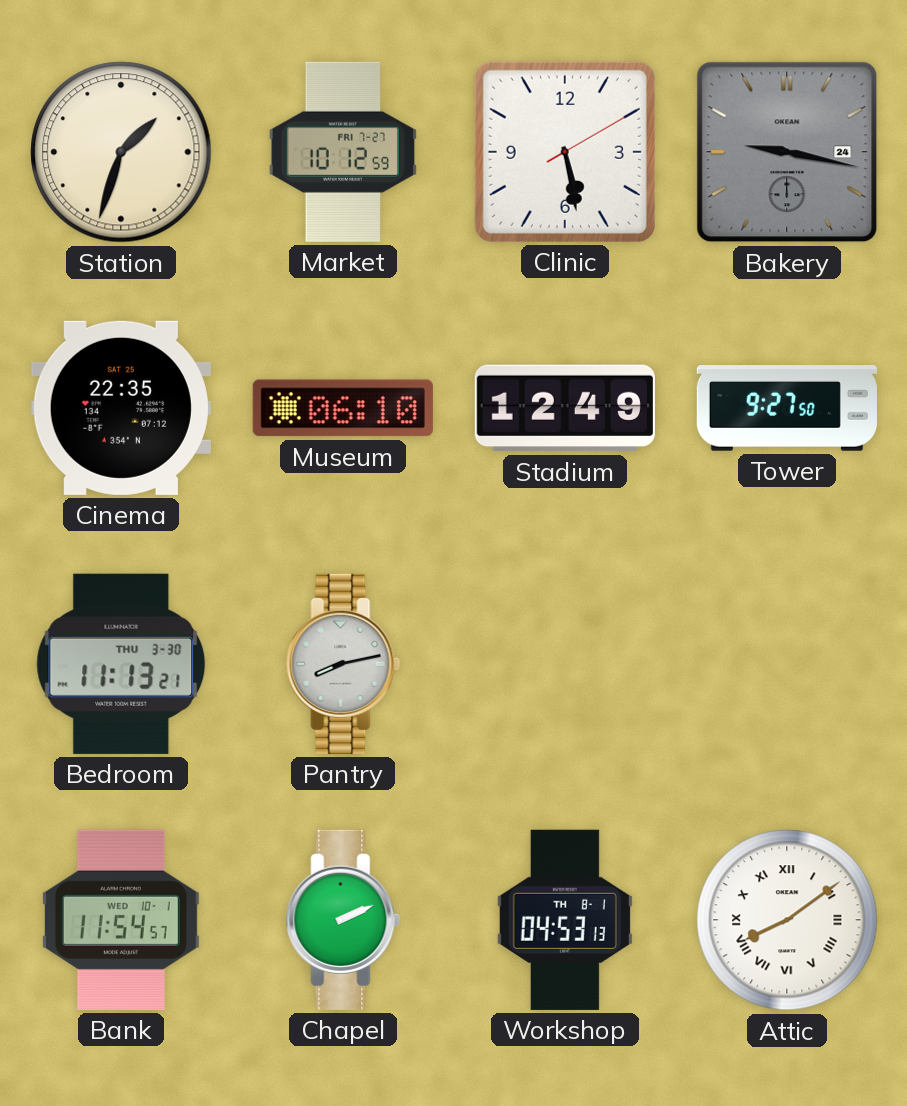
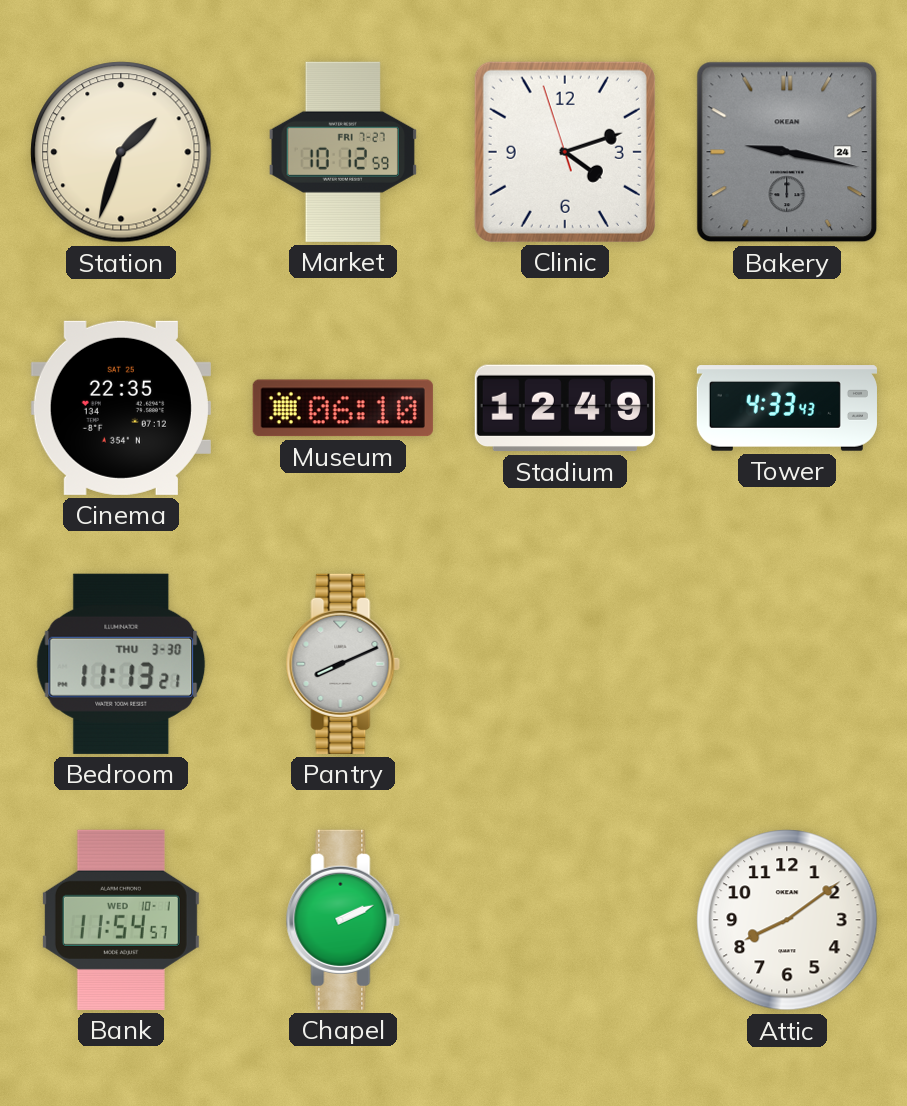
Clinic: 5:28 -> 4:11
Tower: 9:27 -> 4:33
Pantry: 8:13 -> 8:11
Workshop: 04:53 -> none
Attic numerals: Roman -> Arabic
